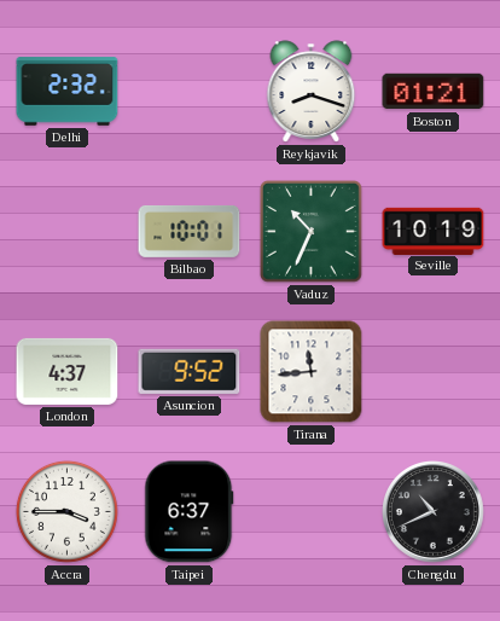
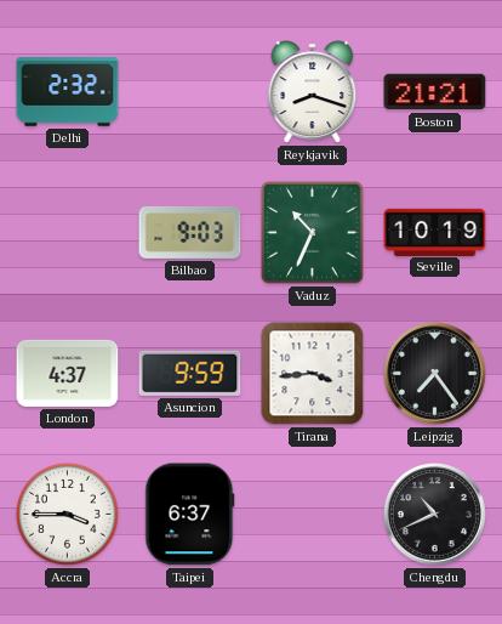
Boston: 01:21 -> 21:21
Bilbao: 10:01 -> 9:03
Asuncion: 9:52 -> 9:59
Tirana: 11:44 -> 3:44
Leipzig: none -> 7:24
